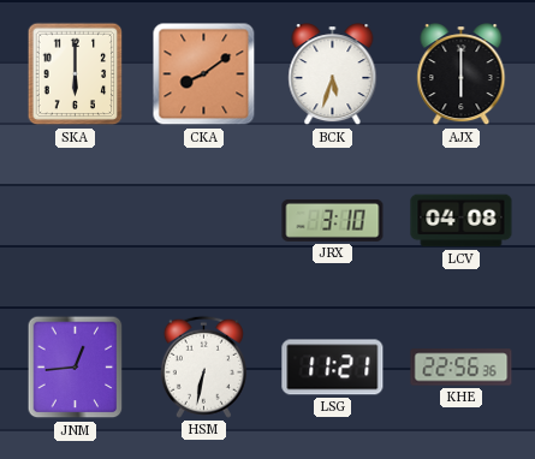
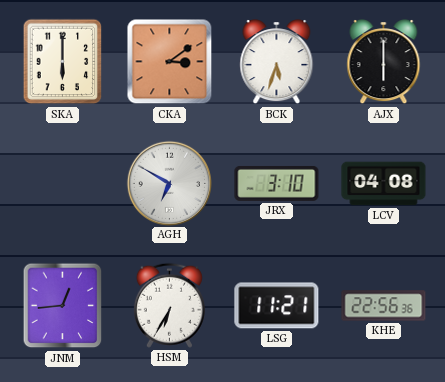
CKA: 8:09 -> 3:09
AGH: none -> 6:50
HSM: 6:32 -> 6:35
